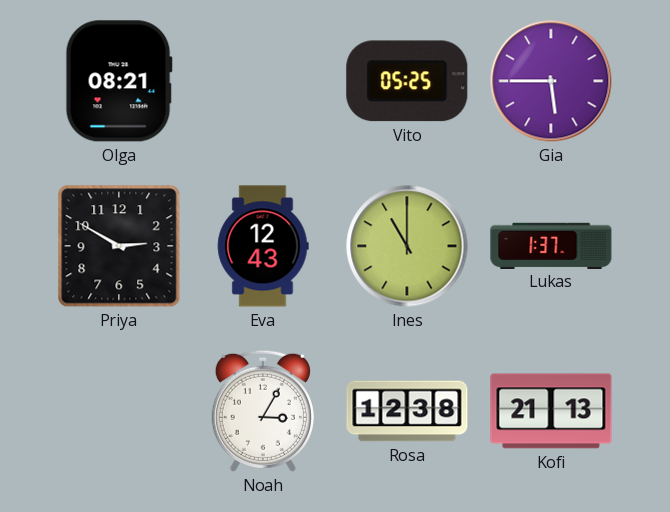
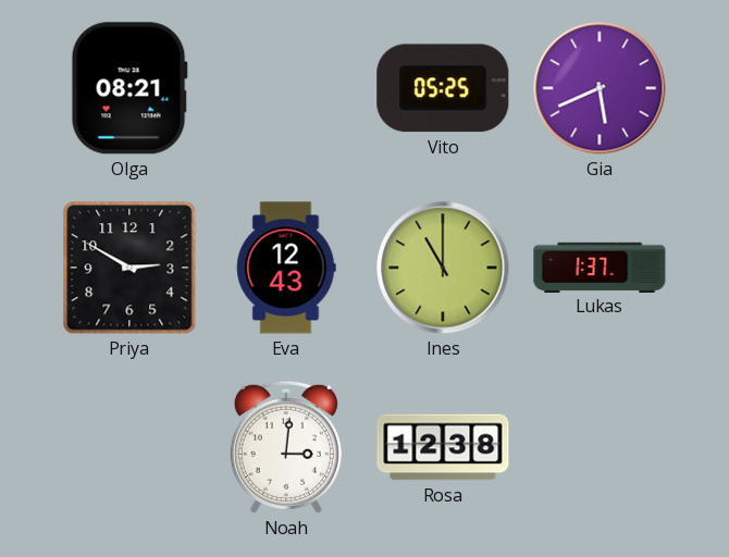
Gia: 5:45 -> 5:41
Noah: 3:05 -> 3:01
Kofi: 21:13 -> none
